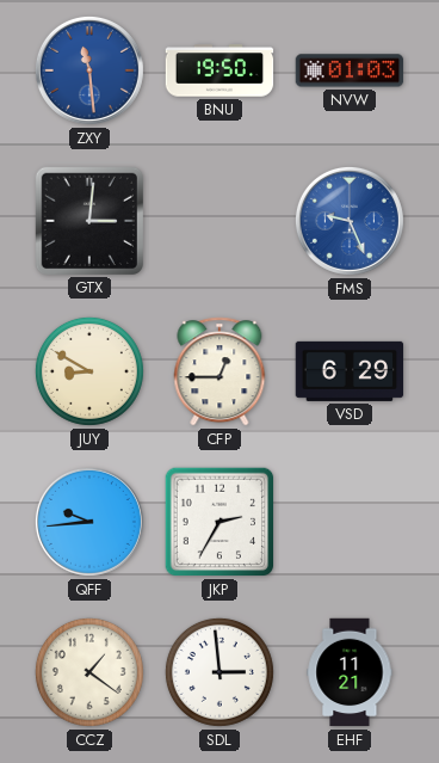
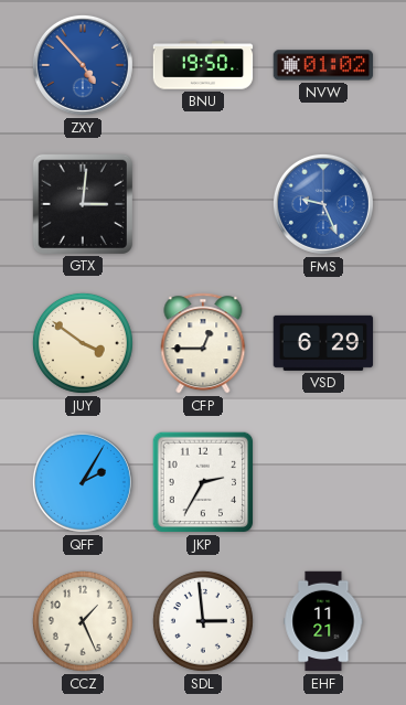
ZXY: 11:29 -> 4:53
NVW: 01:03 -> 01:02
JUY: 8:50 -> 3:51
QFF: 9:44 -> 2:05
CCZ: 1:21 -> 1:26
